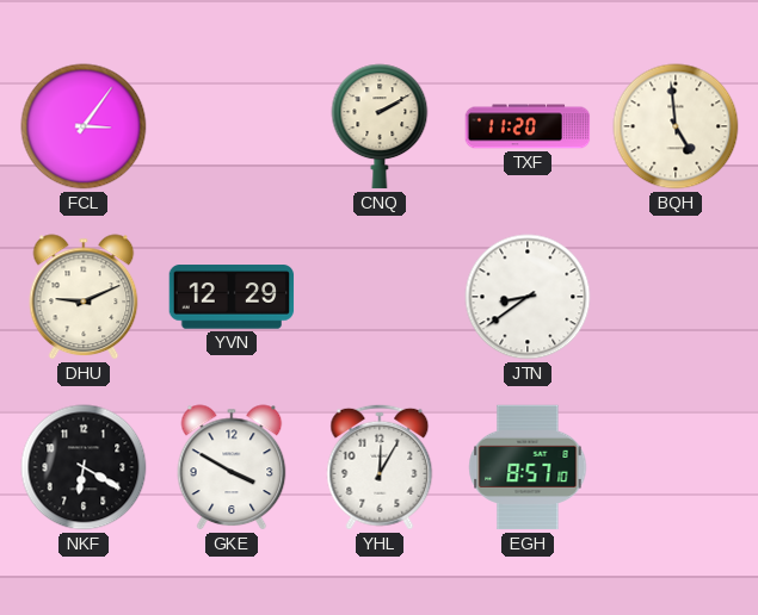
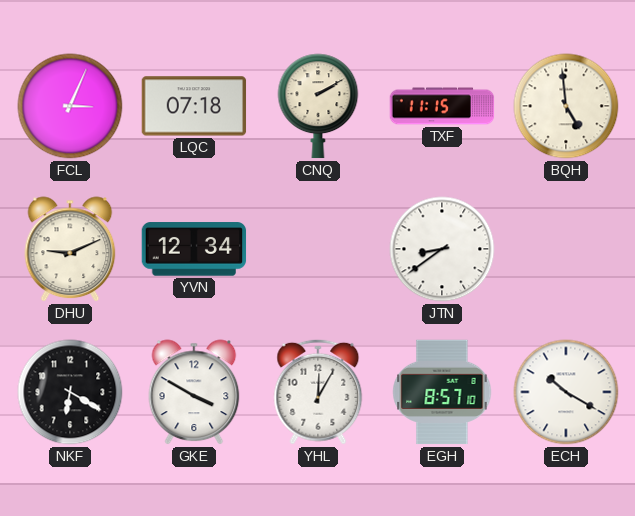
FCL: 3:06 -> 3:04
LQC: none -> 07:18
TXF: 11:20 -> 11:15
YVN: 12:29 -> 12:34
ECH: none -> 10:20
